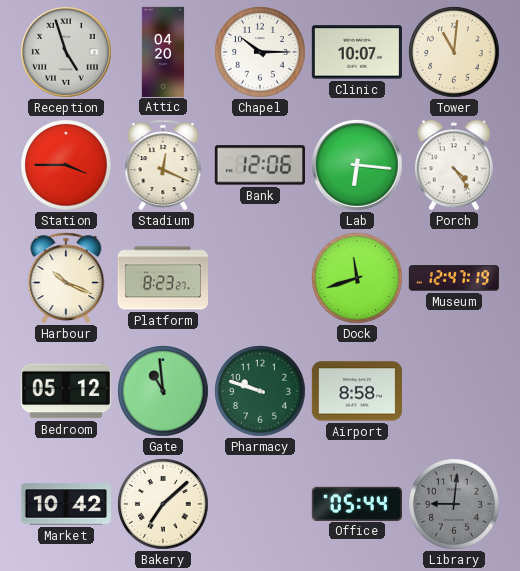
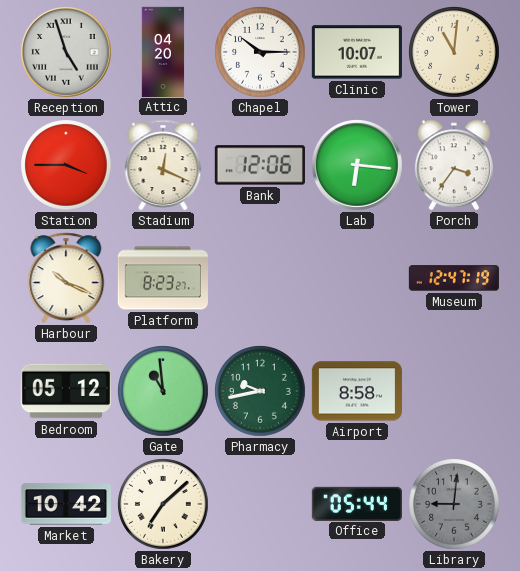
Porch: 4:24 -> 3:36
Dock: 11:42 -> none
Pharmacy: 9:48 -> 9:43
